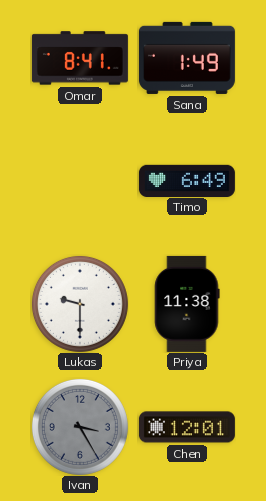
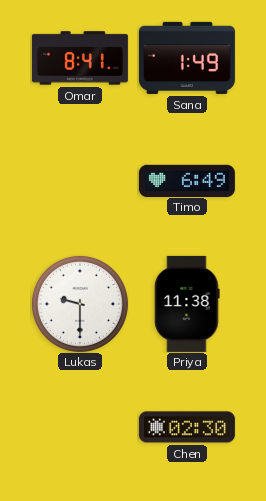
Ivan: 3:25 -> none
Chen: 12:01 -> 02:30
